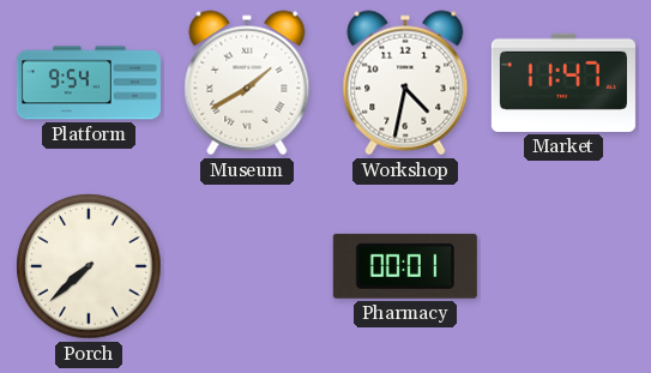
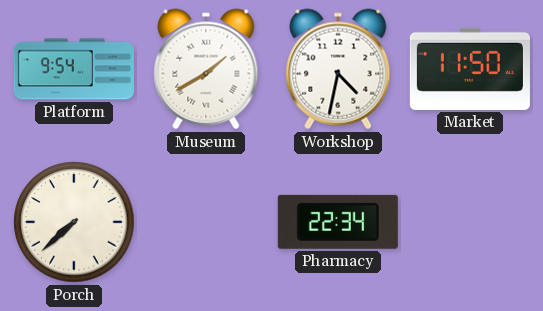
Market: 11:47 -> 11:50
Pharmacy: 00:01 -> 22:34
